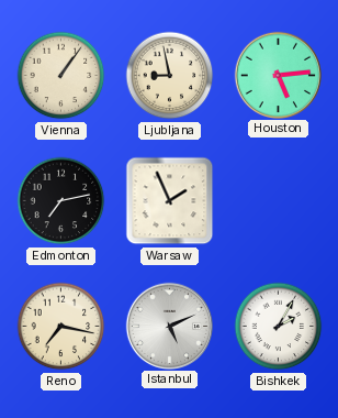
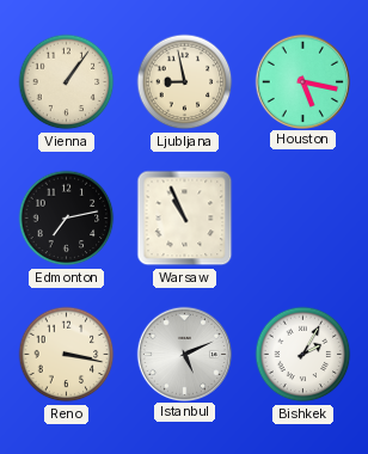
Houston: 5:14 -> 5:17
Warsaw: 1:56 -> 10:56
Reno: 7:17 -> 3:17
